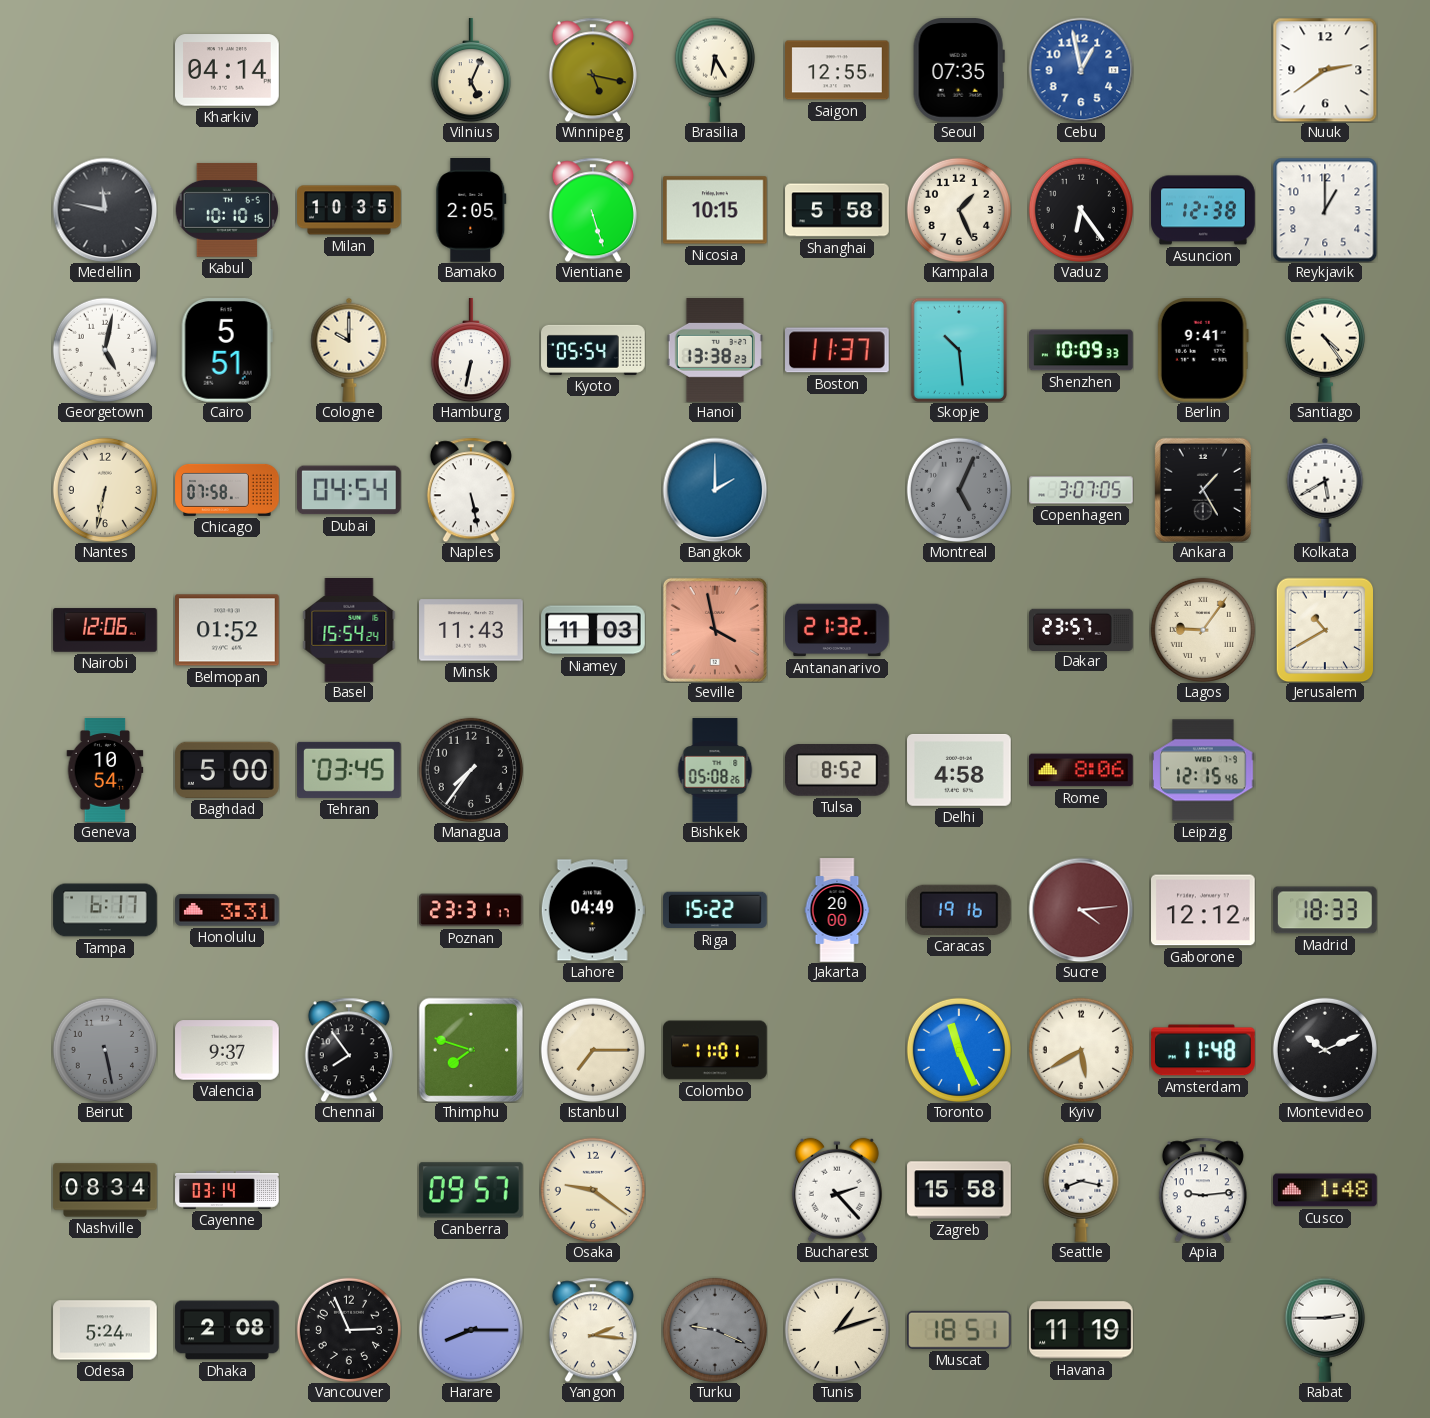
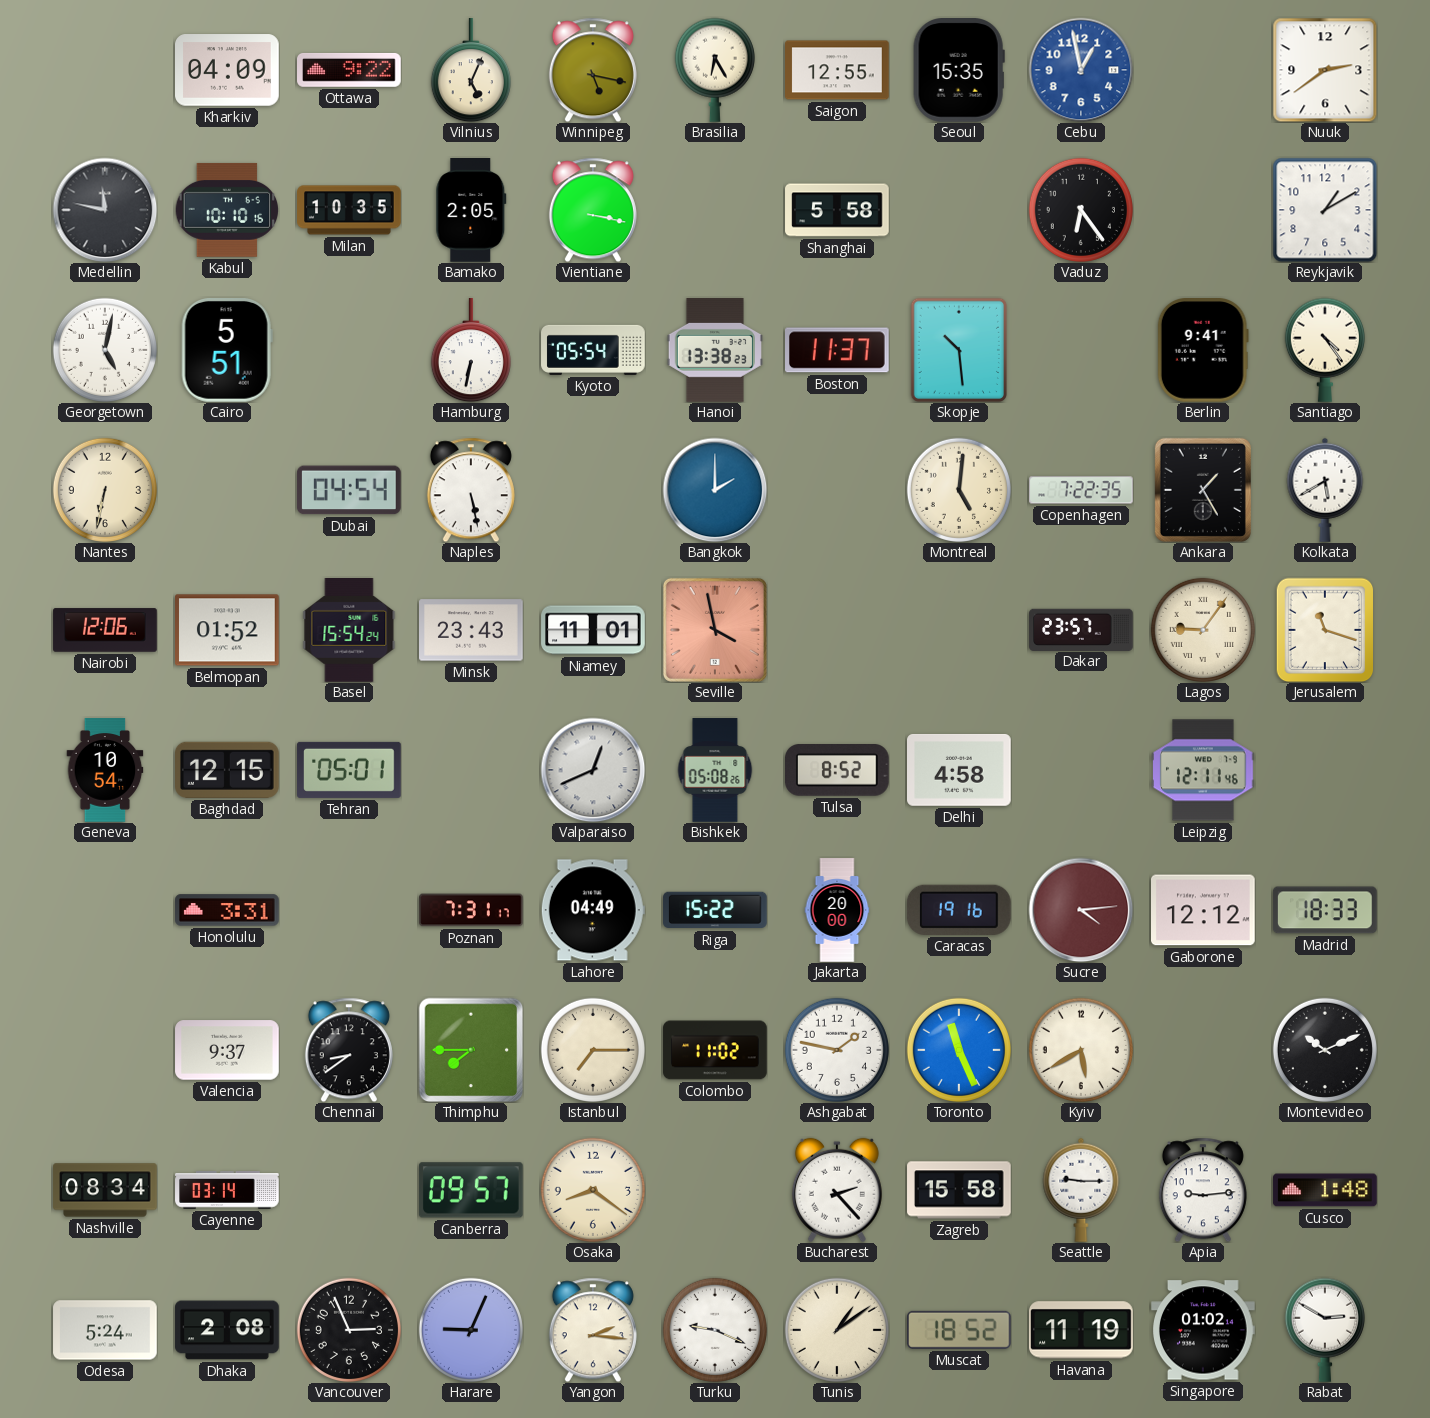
Kharkiv: 04:14 -> 04:09
Ottawa: none -> 9:22
Seoul: 07:35 -> 15:35
Vientiane: 5:27 -> 3:17
Nicosia: 10:15 -> none
Kampala: 1:26 -> none
Asuncion: 12:38 -> none
Reykjavik: 1:00 -> 1:10
Cologne: 10:00 -> none
Shenzhen: 10:09 -> none
Chicago: 07:58 -> none
Montreal: 5:04 -> 5:01
Montreal dial: grey -> cream
Copenhagen: 3:07 -> 7:22
Minsk: 11:43 -> 23:43
Niamey: 11:03 -> 11:01
Antananarivo: 21:32 -> none
Jerusalem: 10:40 -> 11:18
Baghdad: 5:00 -> 12:15
Tehran: 03:45 -> 05:01
Managua: 7:36 -> none
Valparaiso: none -> 12:41
Rome: 8:06 -> none
Leipzig: 12:15 -> 12:11
Tampa: 6:17 -> none
Poznan: 23:31 -> 7:31
Beirut: 5:28 -> none
Chennai: 7:54 -> 8:39
Thimphu: 7:48 -> 7:45
Colombo: 11:01 -> 11:02
Ashgabat: none -> 1:47
Amsterdam: 11:48 -> none
Osaka: 9:21 -> 8:21
Seattle: 8:17 -> 9:15
Harare: 8:15 -> 9:04
Turku dial: grey -> white
Tunis: 1:12 -> 1:09
Muscat: 18:51 -> 18:52
Singapore: none -> 01:02
Rabat: 2:45 -> 2:50
